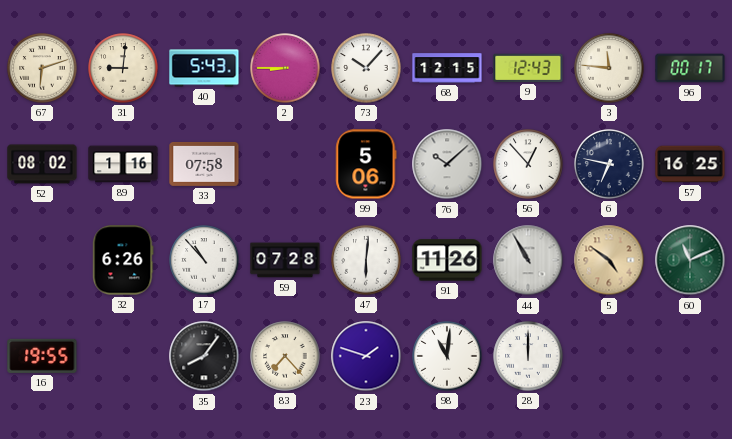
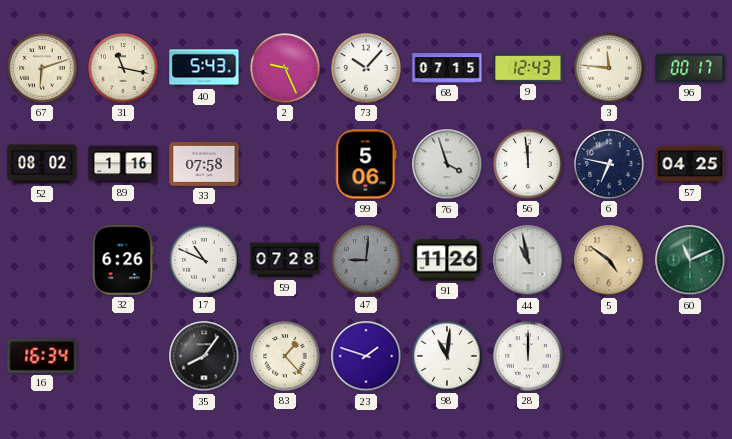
31: 9:01 -> 11:17
2: 8:45 -> 9:26
68: 12:15 -> 07:15
76: 10:08 -> 3:57
56: 12:53 -> 11:59
57: 16:25 -> 04:25
17: 10:53 -> 10:49
47: 6:01 -> 9:01
47 dial: white -> grey
44: 10:55 -> 10:58
16: 19:55 -> 16:34
83: 7:23 -> 1:23
